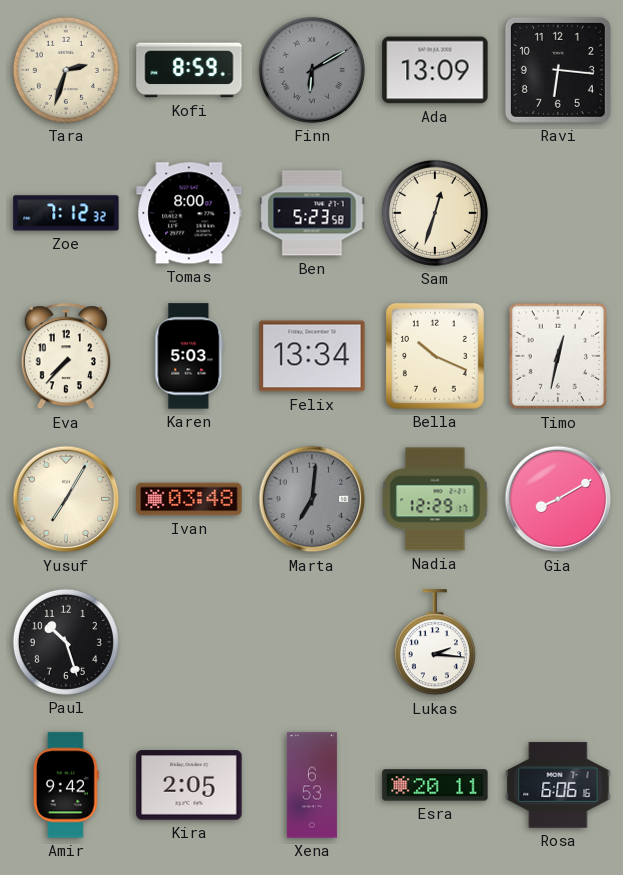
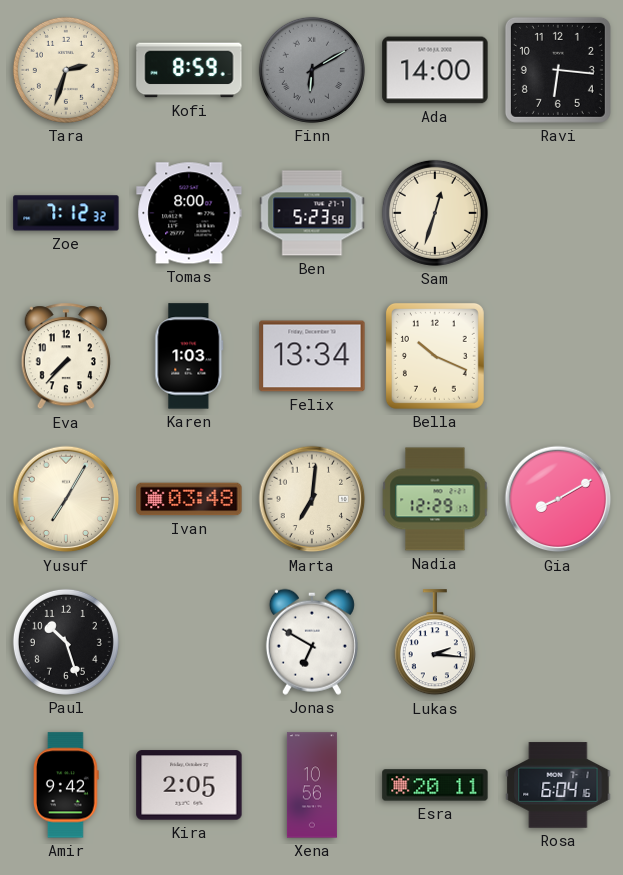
Ada: 13:09 -> 14:00
Karen: 5:03 -> 1:03
Timo: 12:32 -> none
Marta dial: grey -> cream
Jonas: none -> 6:50
Xena: 6:53 -> 10:56
Rosa: 6:06 -> 6:04
